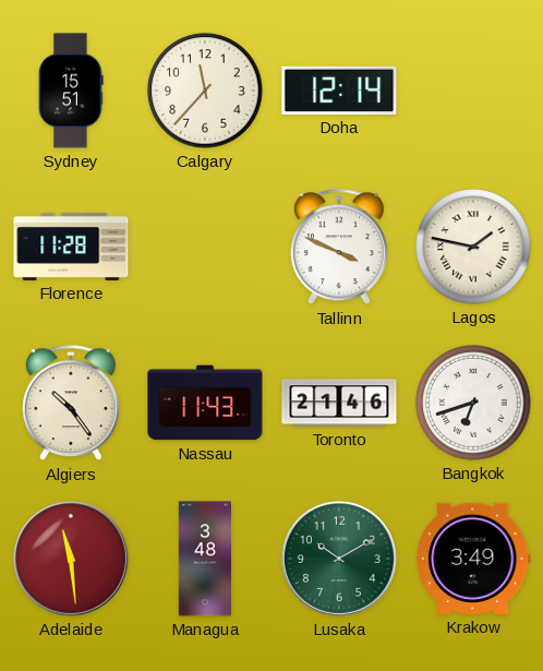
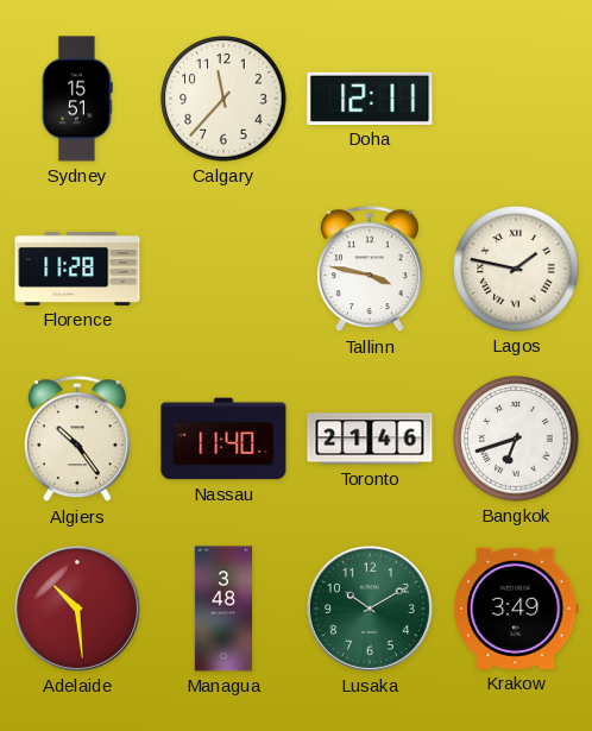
Doha: 12:14 -> 12:11
Tallinn: 3:49 -> 3:47
Nassau: 11:43 -> 11:40
Adelaide: 11:29 -> 10:29
